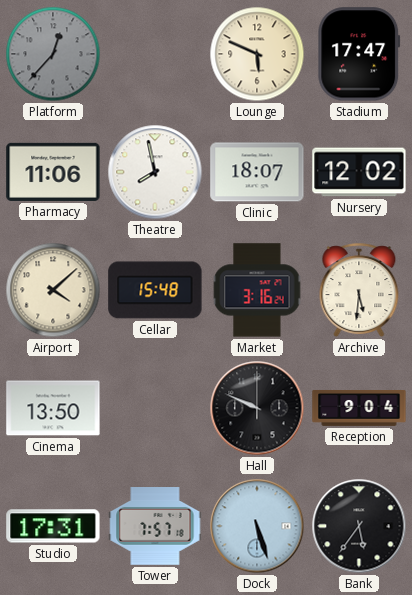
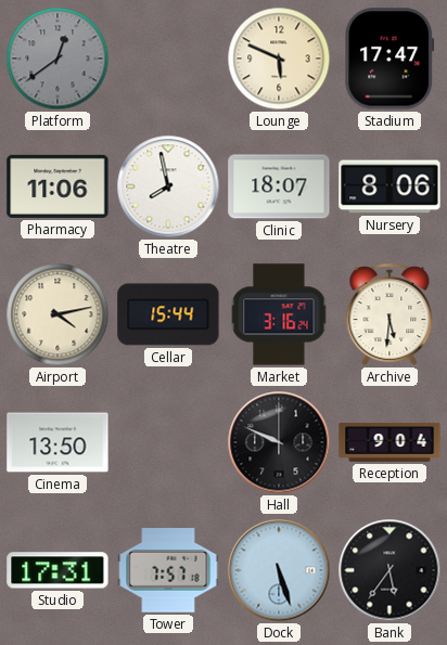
Platform: 12:37 -> 12:39
Nursery: 12:02 -> 8:06
Airport: 4:08 -> 4:13
Cellar: 15:48 -> 15:44
